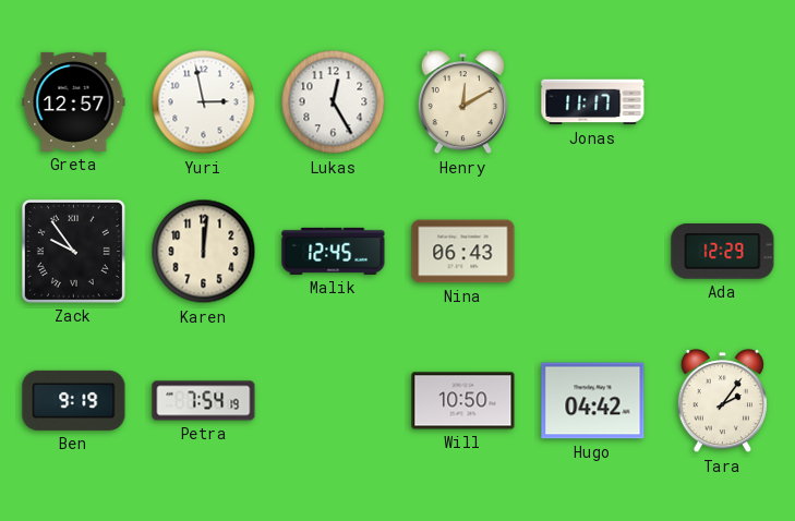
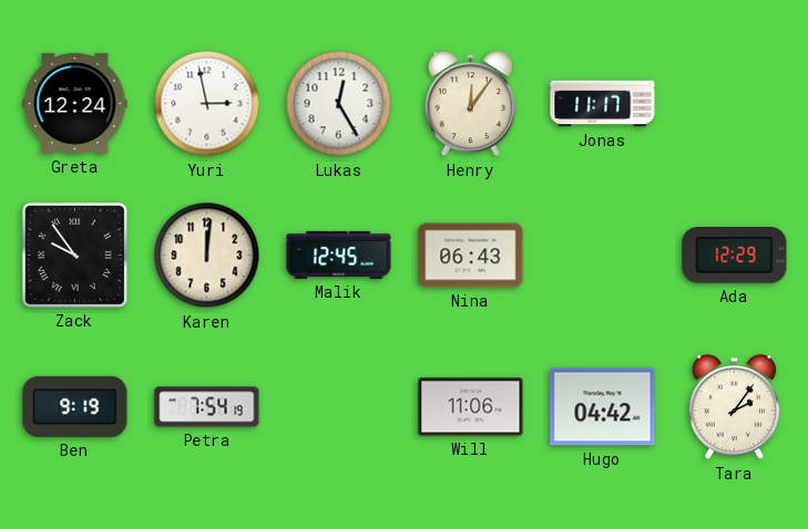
Greta: 12:57 -> 12:24
Henry: 12:10 -> 12:06
Will: 10:50 -> 11:06
